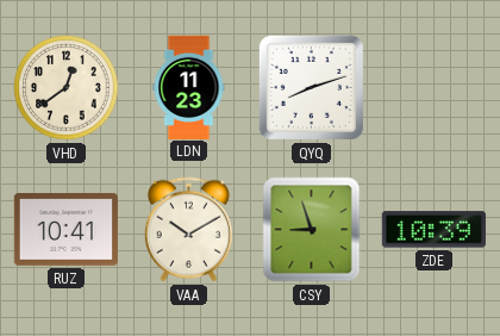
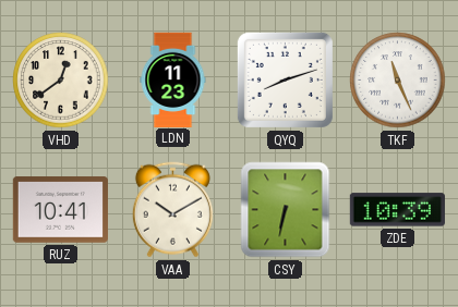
TKF: none -> 11:26
CSY: 8:57 -> 6:32
